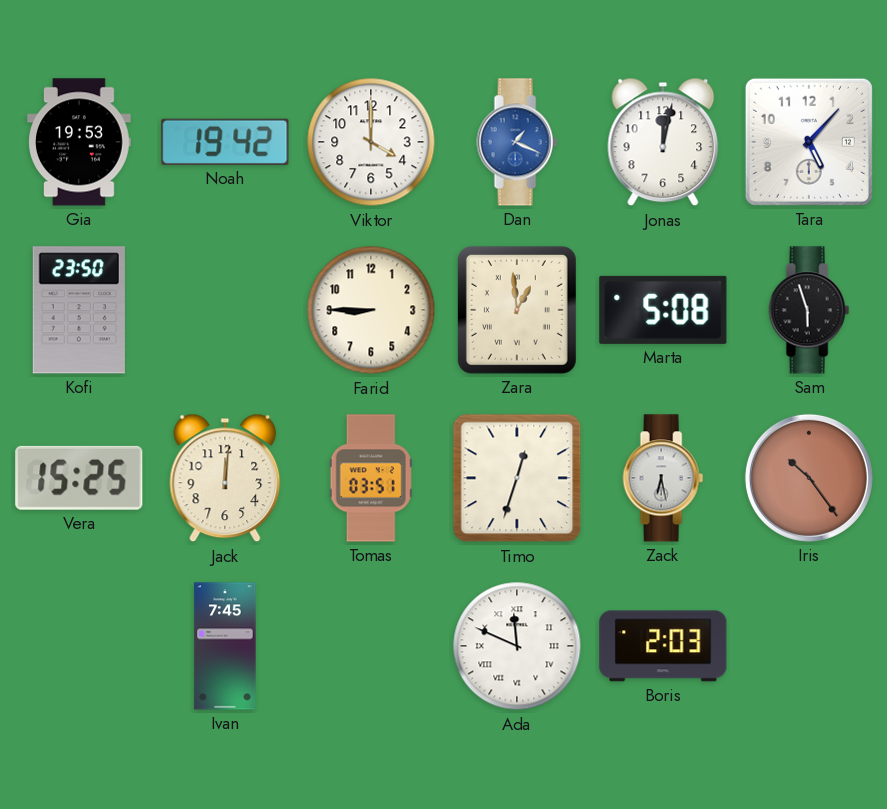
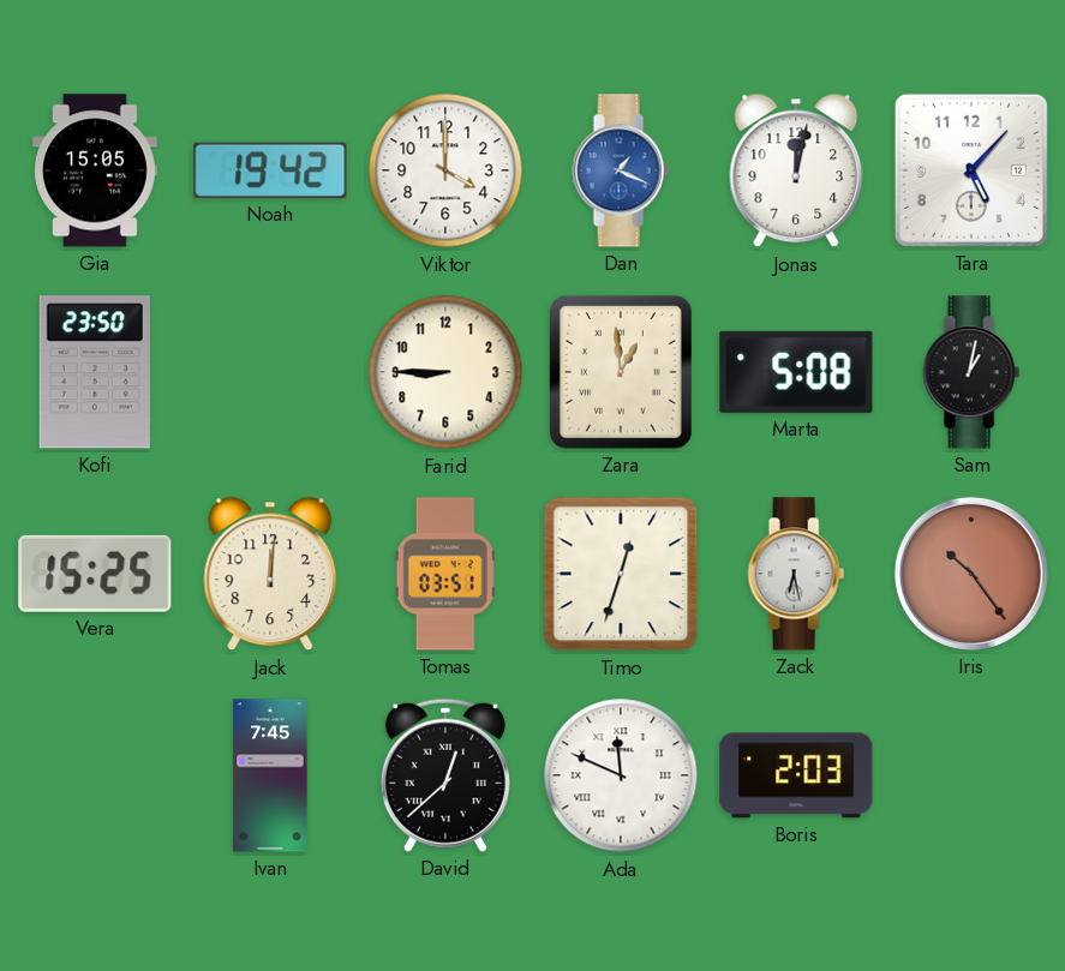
Gia: 19:53 -> 15:05
Sam: 5:57 -> 1:02
David: none -> 12:38
